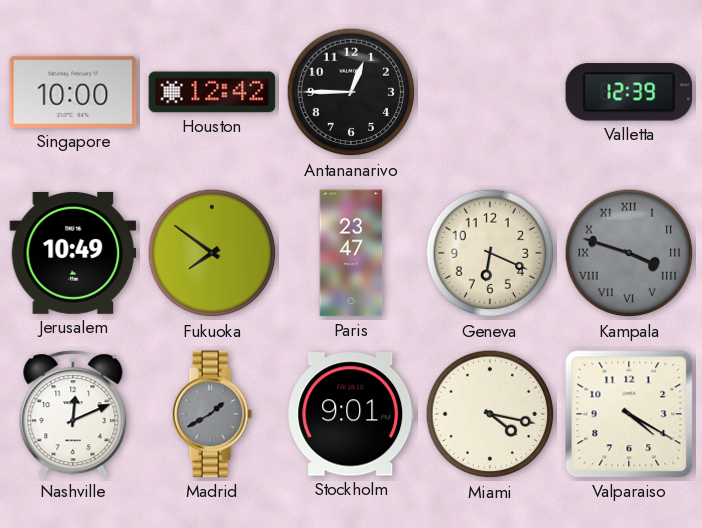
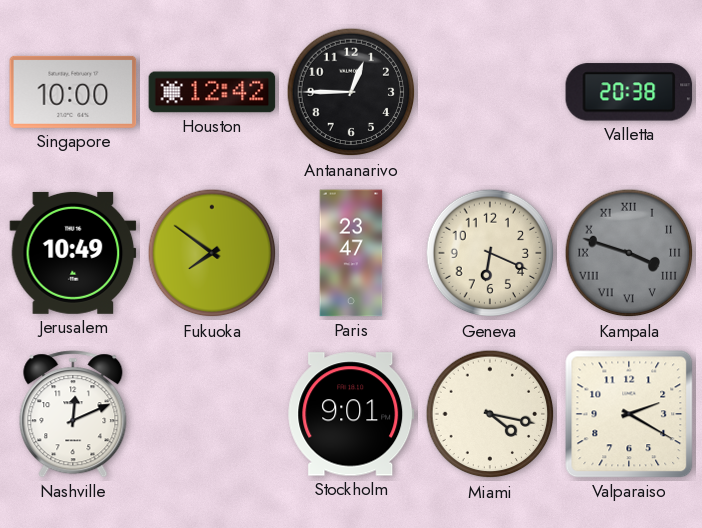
Valletta: 12:39 -> 20:38
Madrid: 1:40 -> none
Valparaiso: 4:20 -> 2:20
